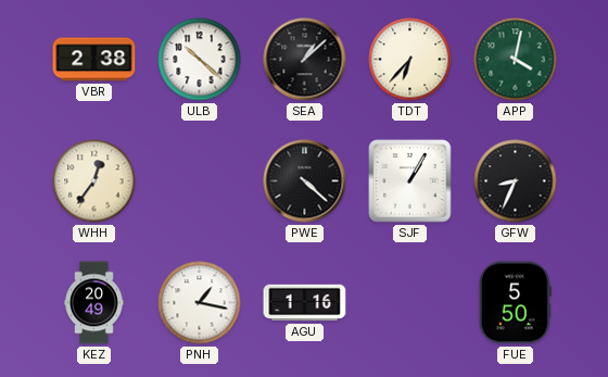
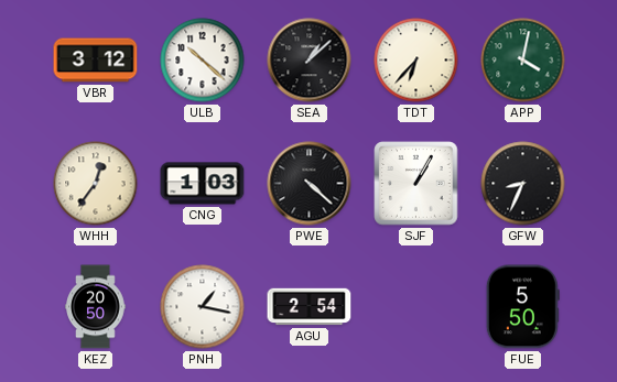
VBR: 2:38 -> 3:12
CNG: none -> 1:03
KEZ: 20:49 -> 20:50
AGU: 1:16 -> 2:54
